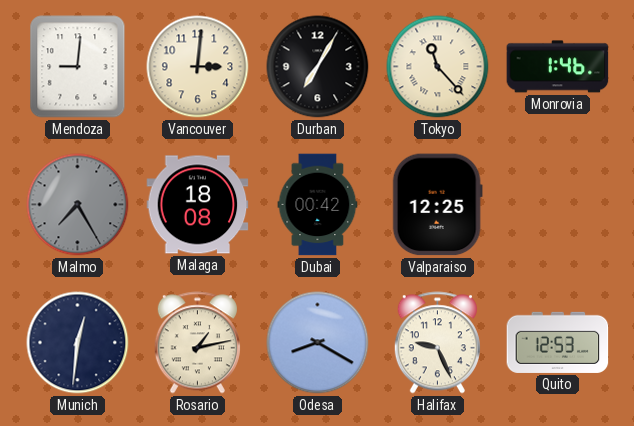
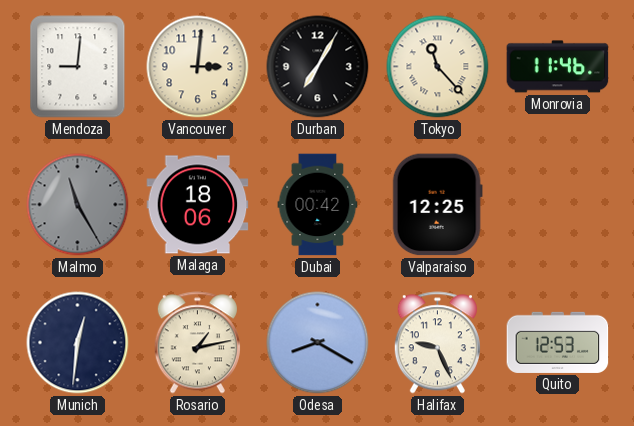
Monrovia: 1:46 -> 11:46
Malmo: 7:25 -> 11:25
Malaga: 18:08 -> 18:06
